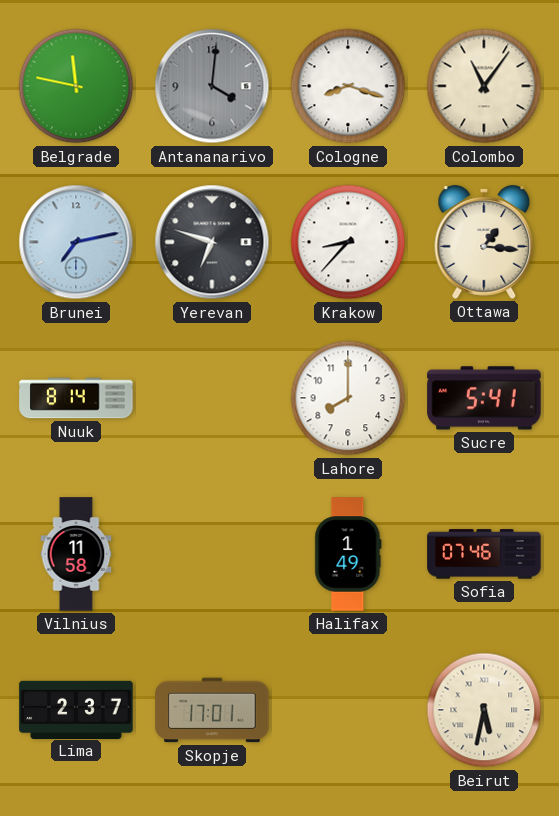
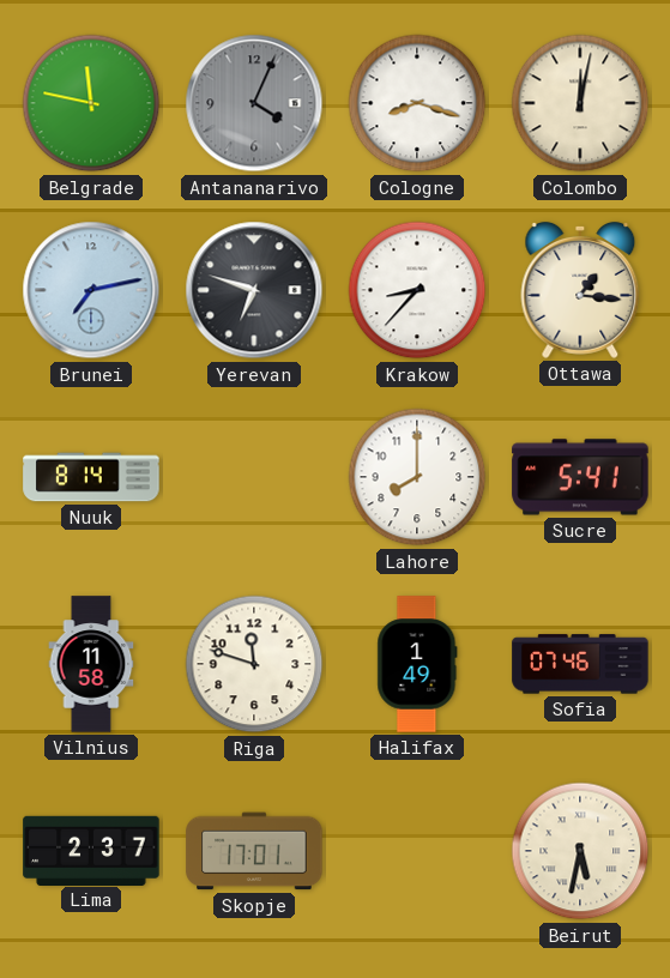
Antananarivo: 4:01 -> 4:04
Colombo: 11:06 -> 12:02
Riga: none -> 11:48
